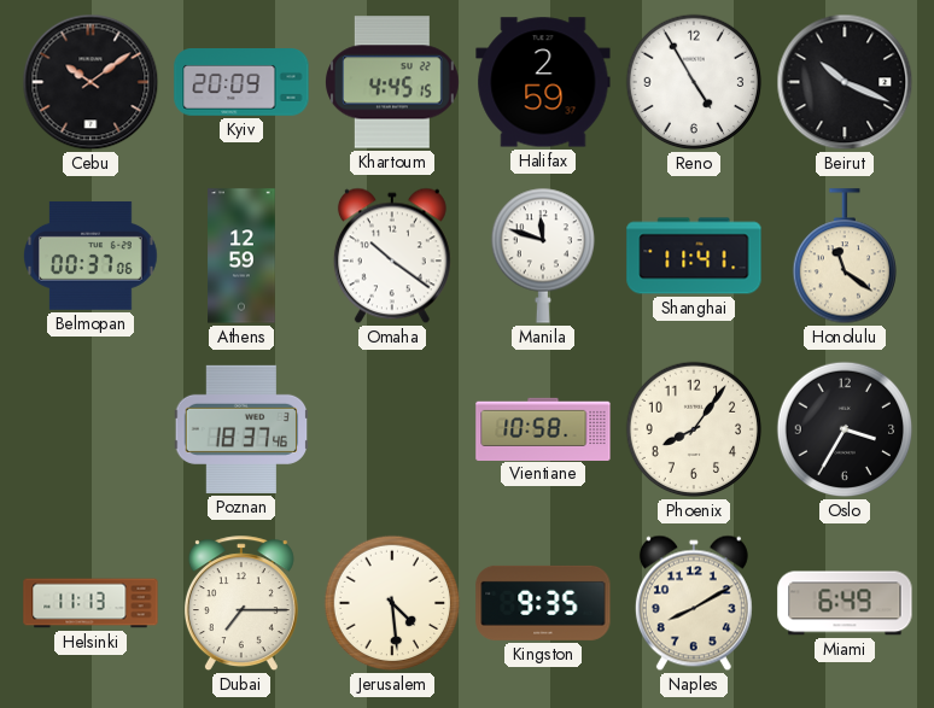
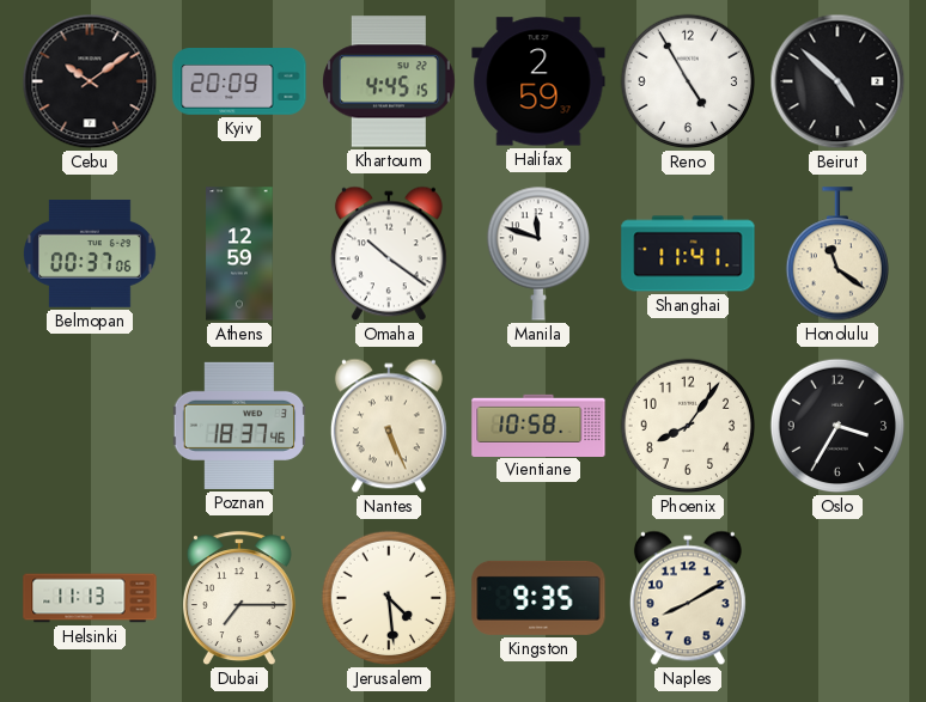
Beirut: 10:19 -> 4:52
Nantes: none -> 5:26
Miami: 6:49 -> none
